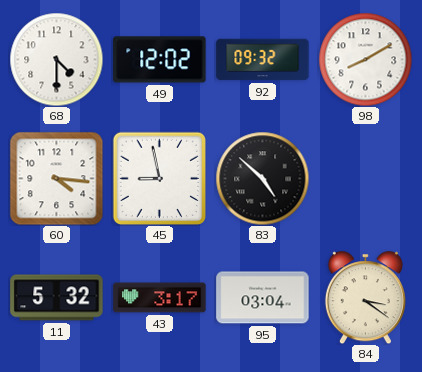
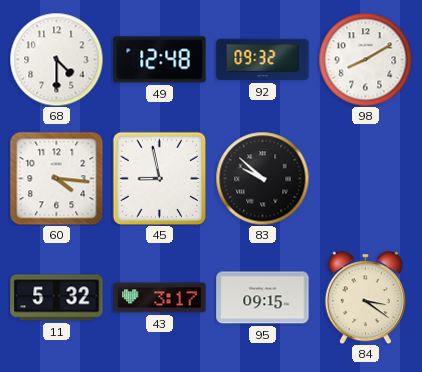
49: 12:02 -> 12:48
83: 4:52 -> 9:52
95: 03:04 -> 09:15
